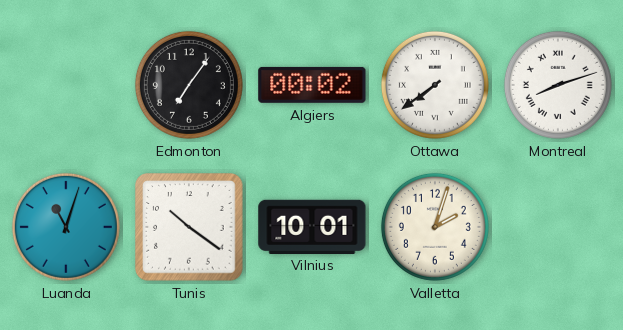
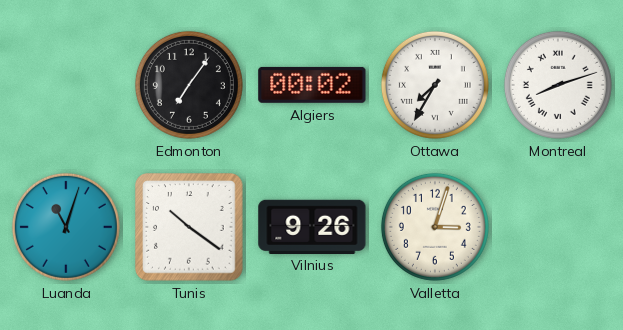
Ottawa: 7:39 -> 7:35
Vilnius: 10:01 -> 9:26
Valletta: 2:03 -> 3:03
